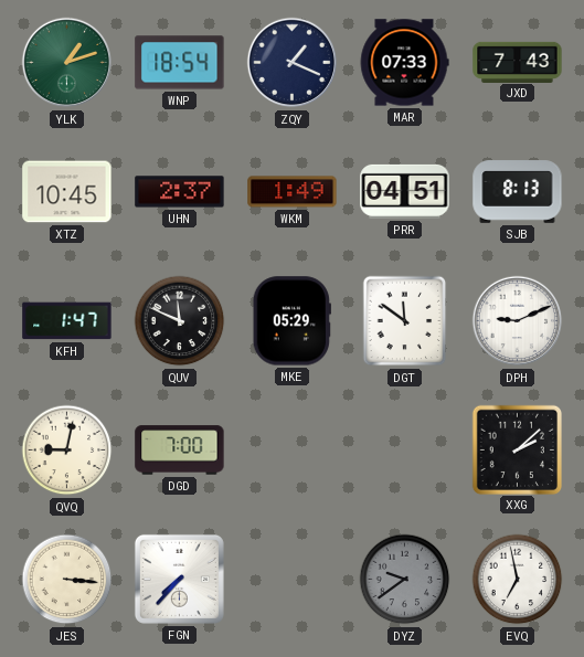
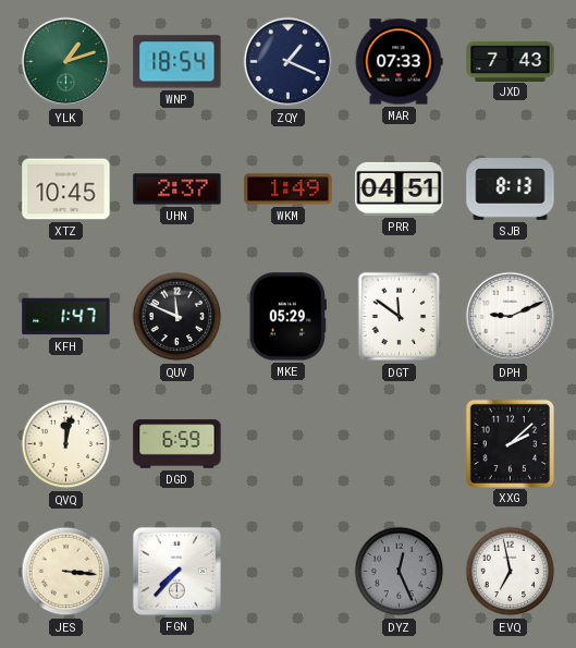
QVQ: 9:02 -> 12:02
DGD: 7:00 -> 6:59
DYZ: 9:39 -> 12:26
